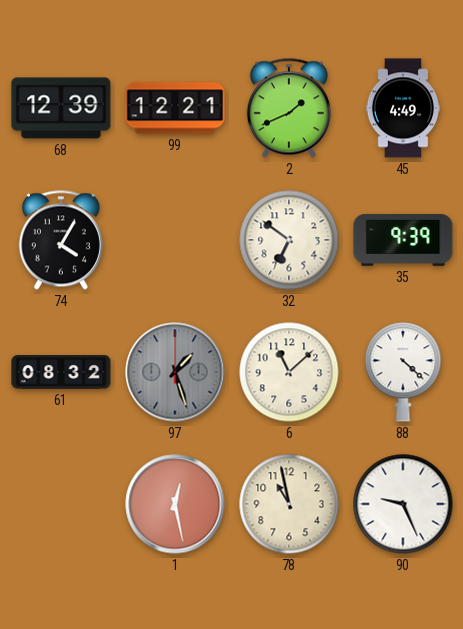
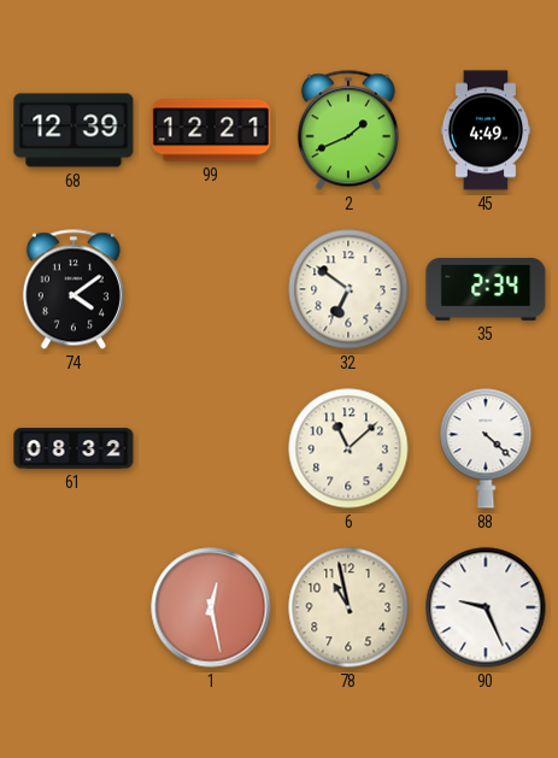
74: 4:05 -> 4:09
35: 9:39 -> 2:34
97: 1:27 -> none
